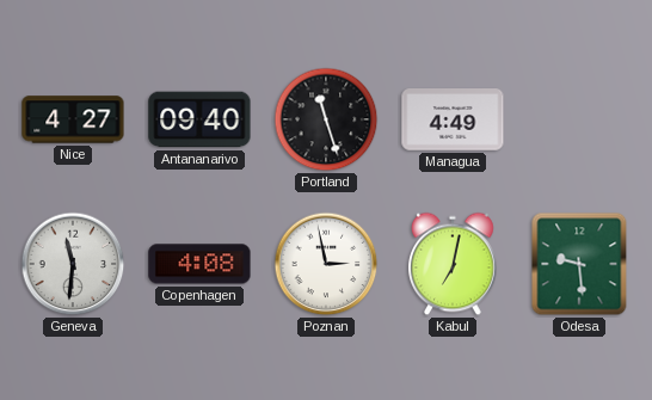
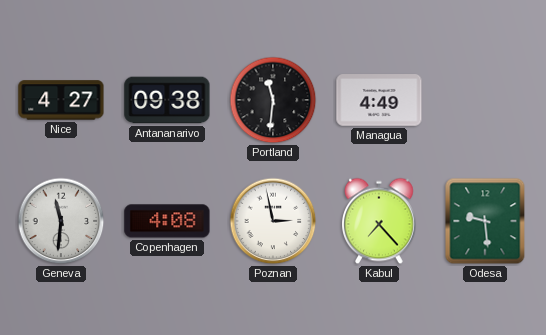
Antananarivo: 09:40 -> 09:38
Portland: 11:27 -> 11:31
Kabul: 7:02 -> 7:23
